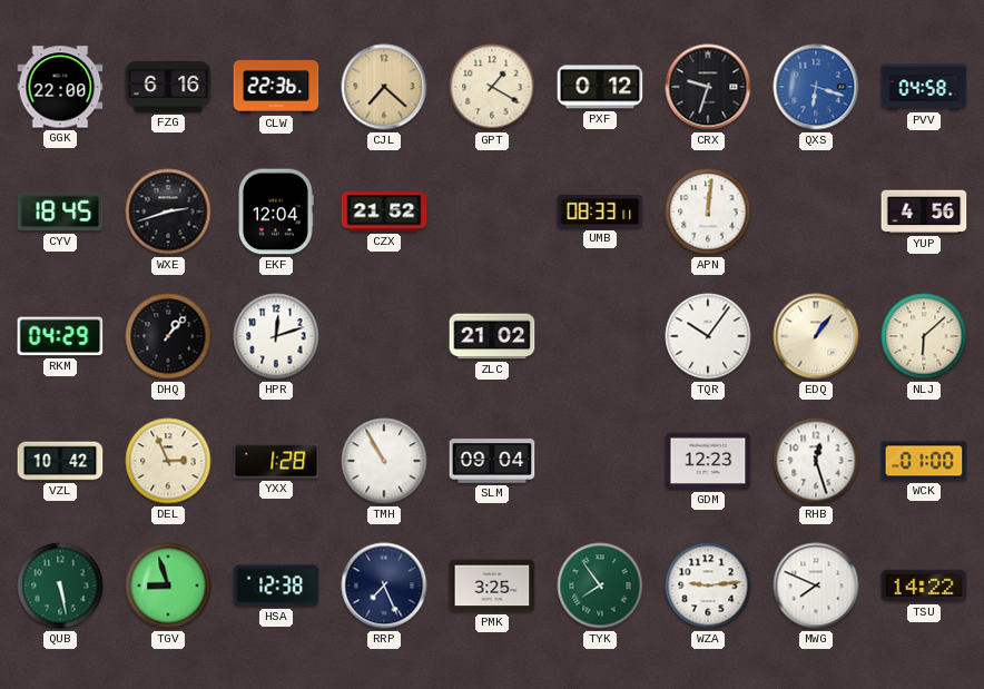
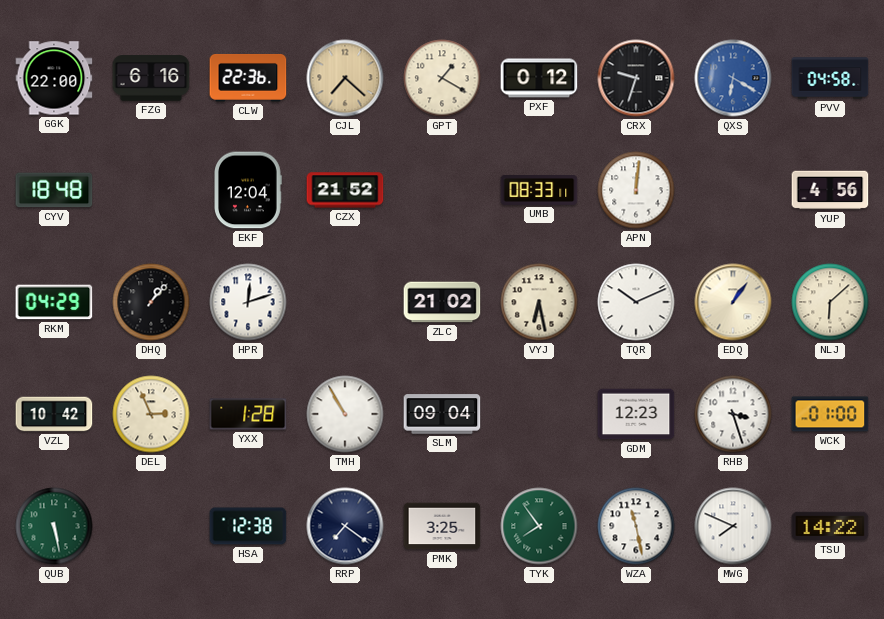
QXS: 6:18 -> 6:20
CYV: 18:45 -> 18:48
WXE: 2:42 -> none
VYJ: none -> 6:28
TQR: 10:06 -> 10:11
RHB: 12:27 -> 3:27
TGV: 8:57 -> none
RRP: 7:26 -> 7:21
WZA: 9:14 -> 11:28
